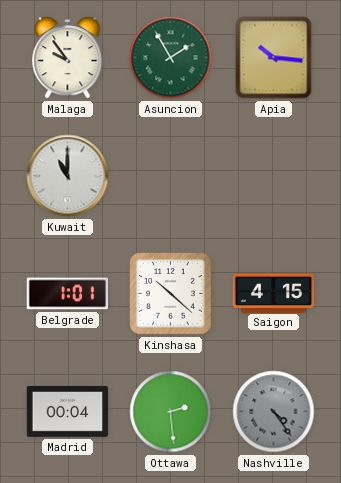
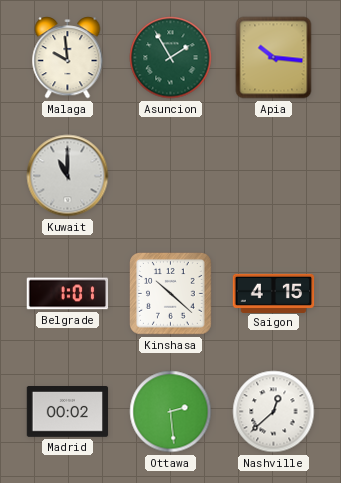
Malaga: 9:54 -> 9:59
Madrid: 00:04 -> 00:02
Nashville: 4:24 -> 12:38
Nashville dial: grey -> white
